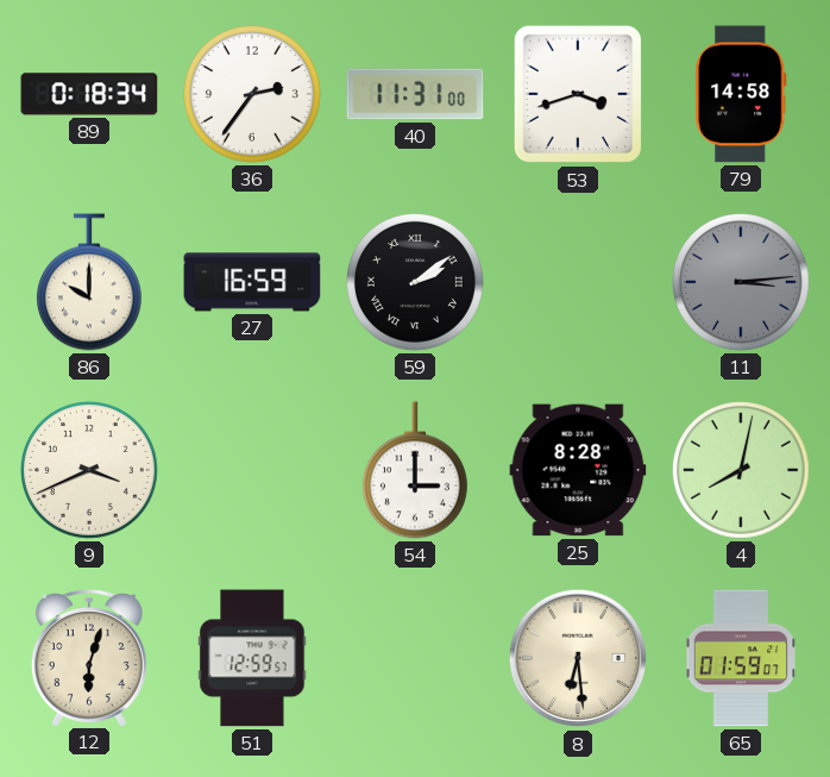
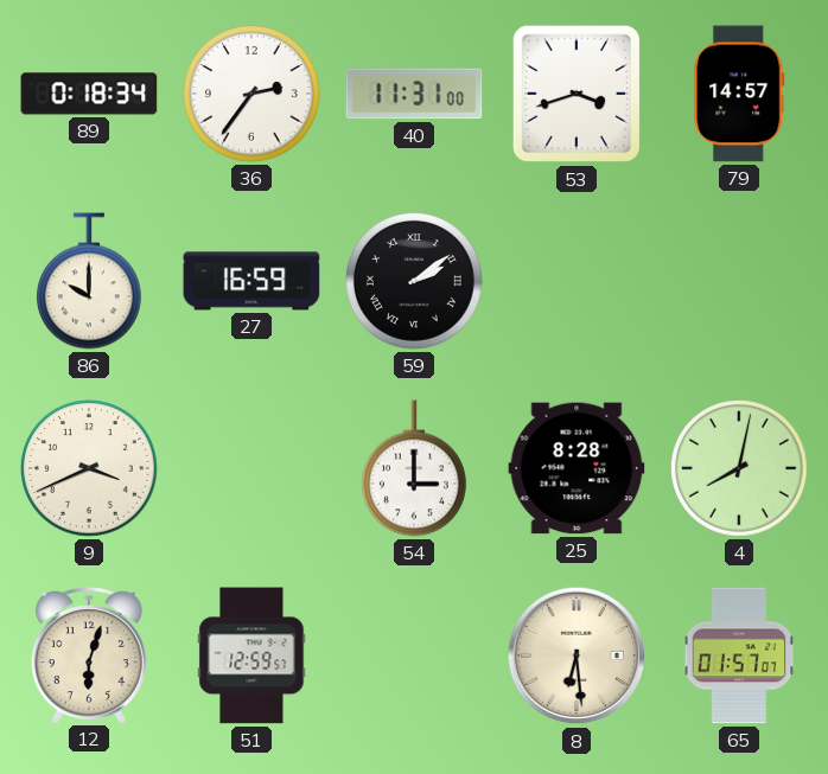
79: 14:58 -> 14:57
11: 3:14 -> none
65: 01:59 -> 01:57
